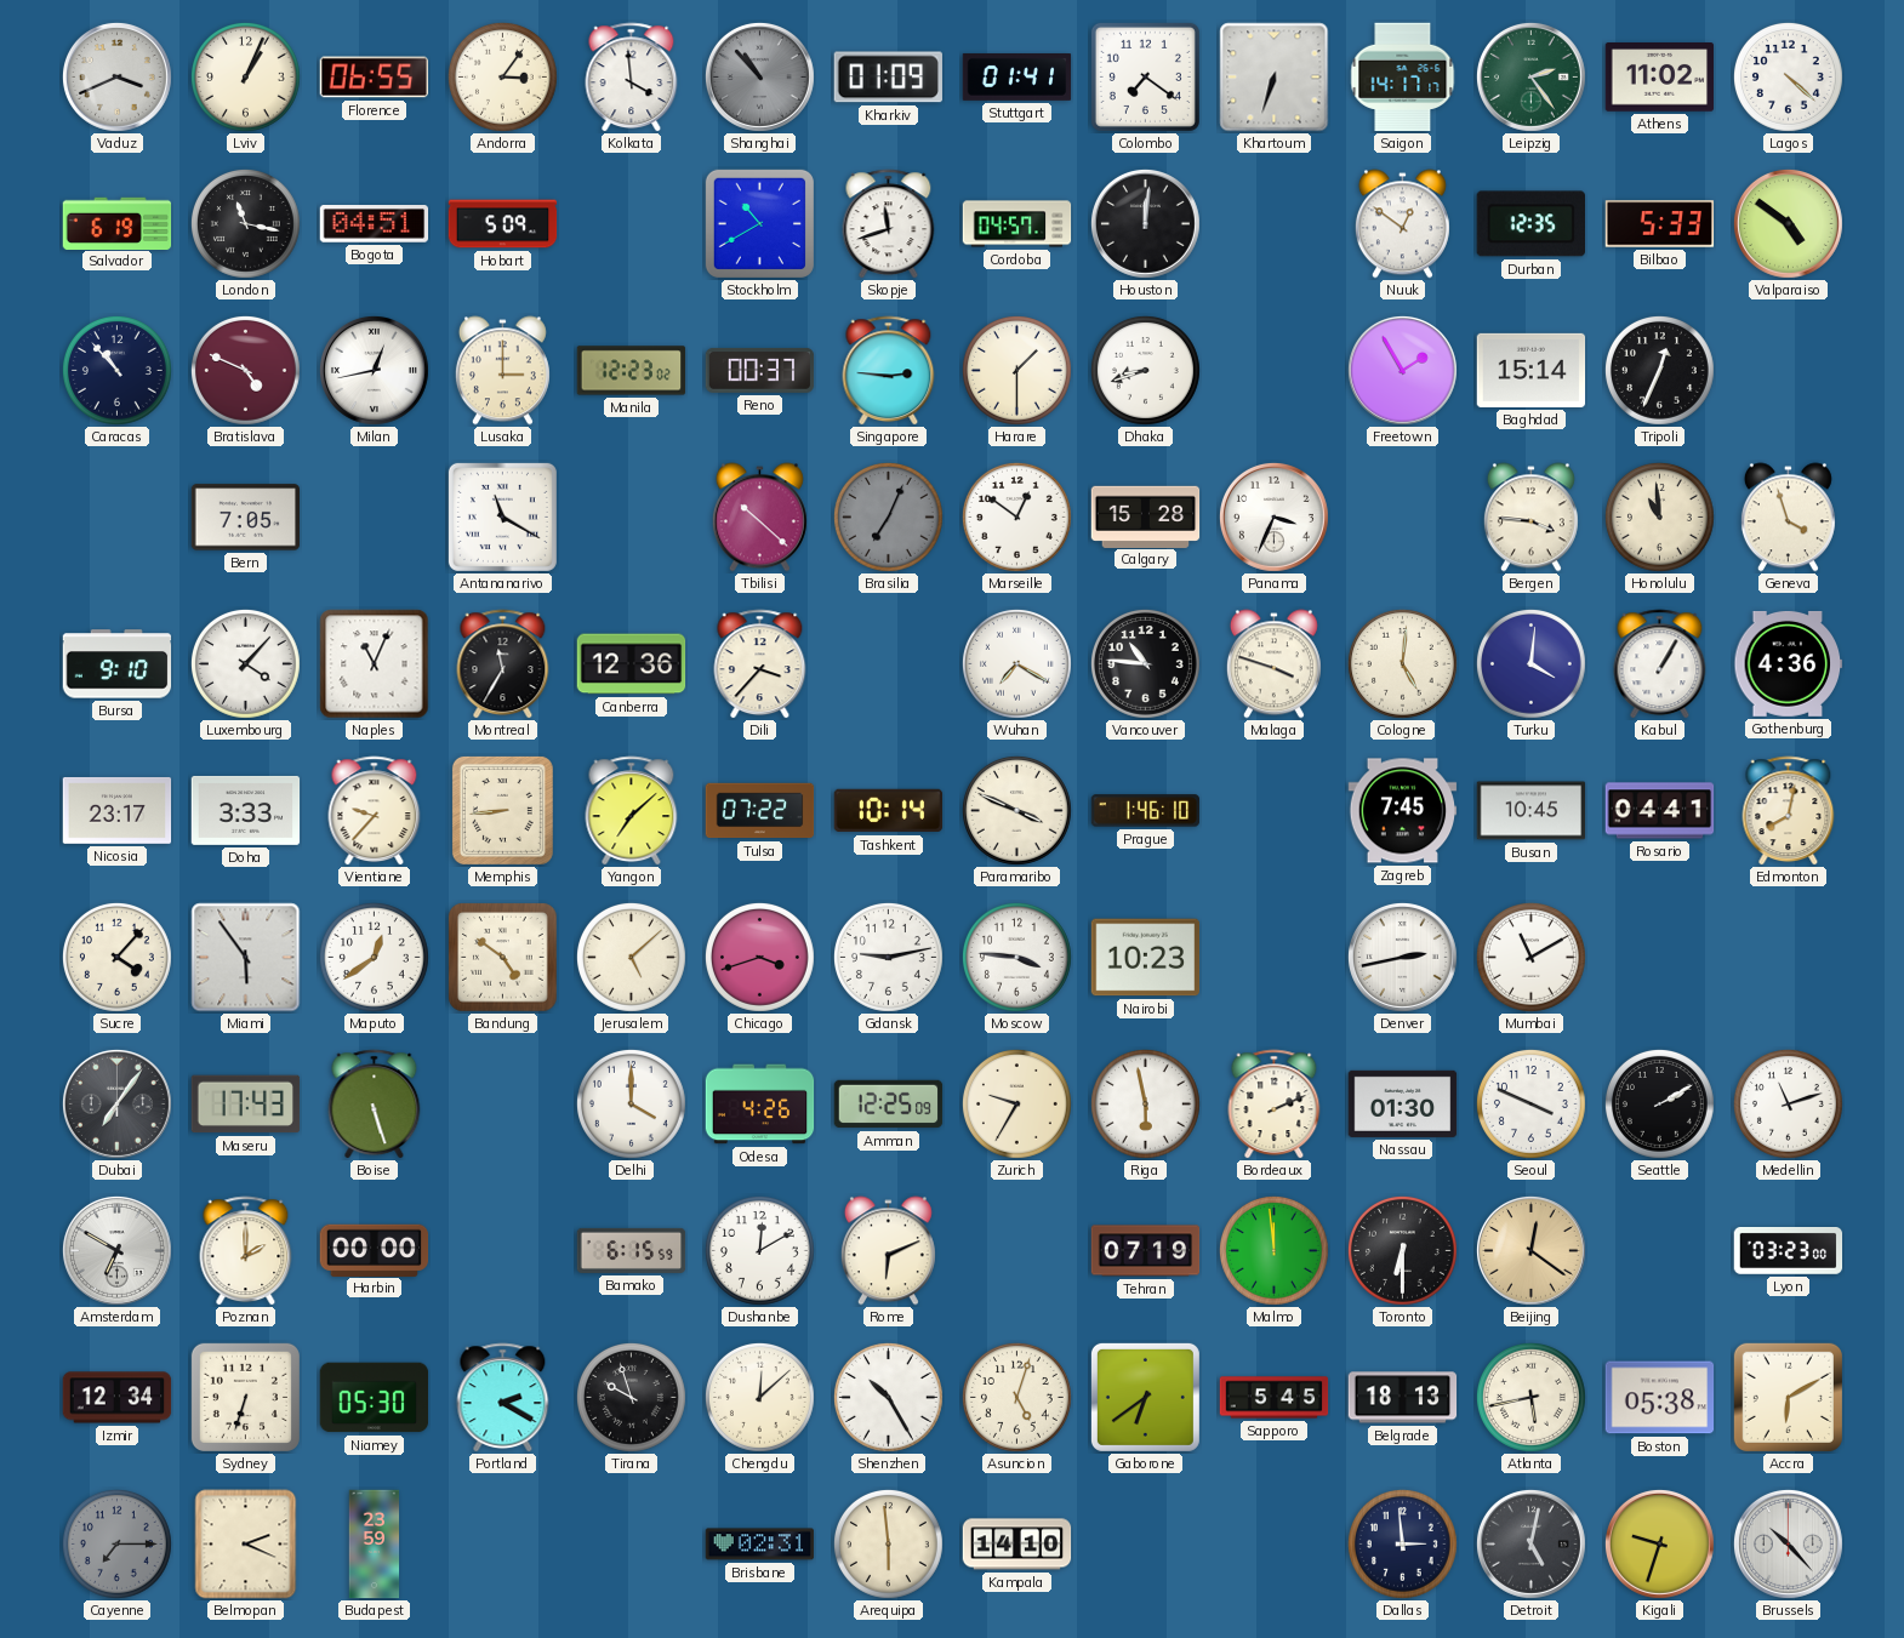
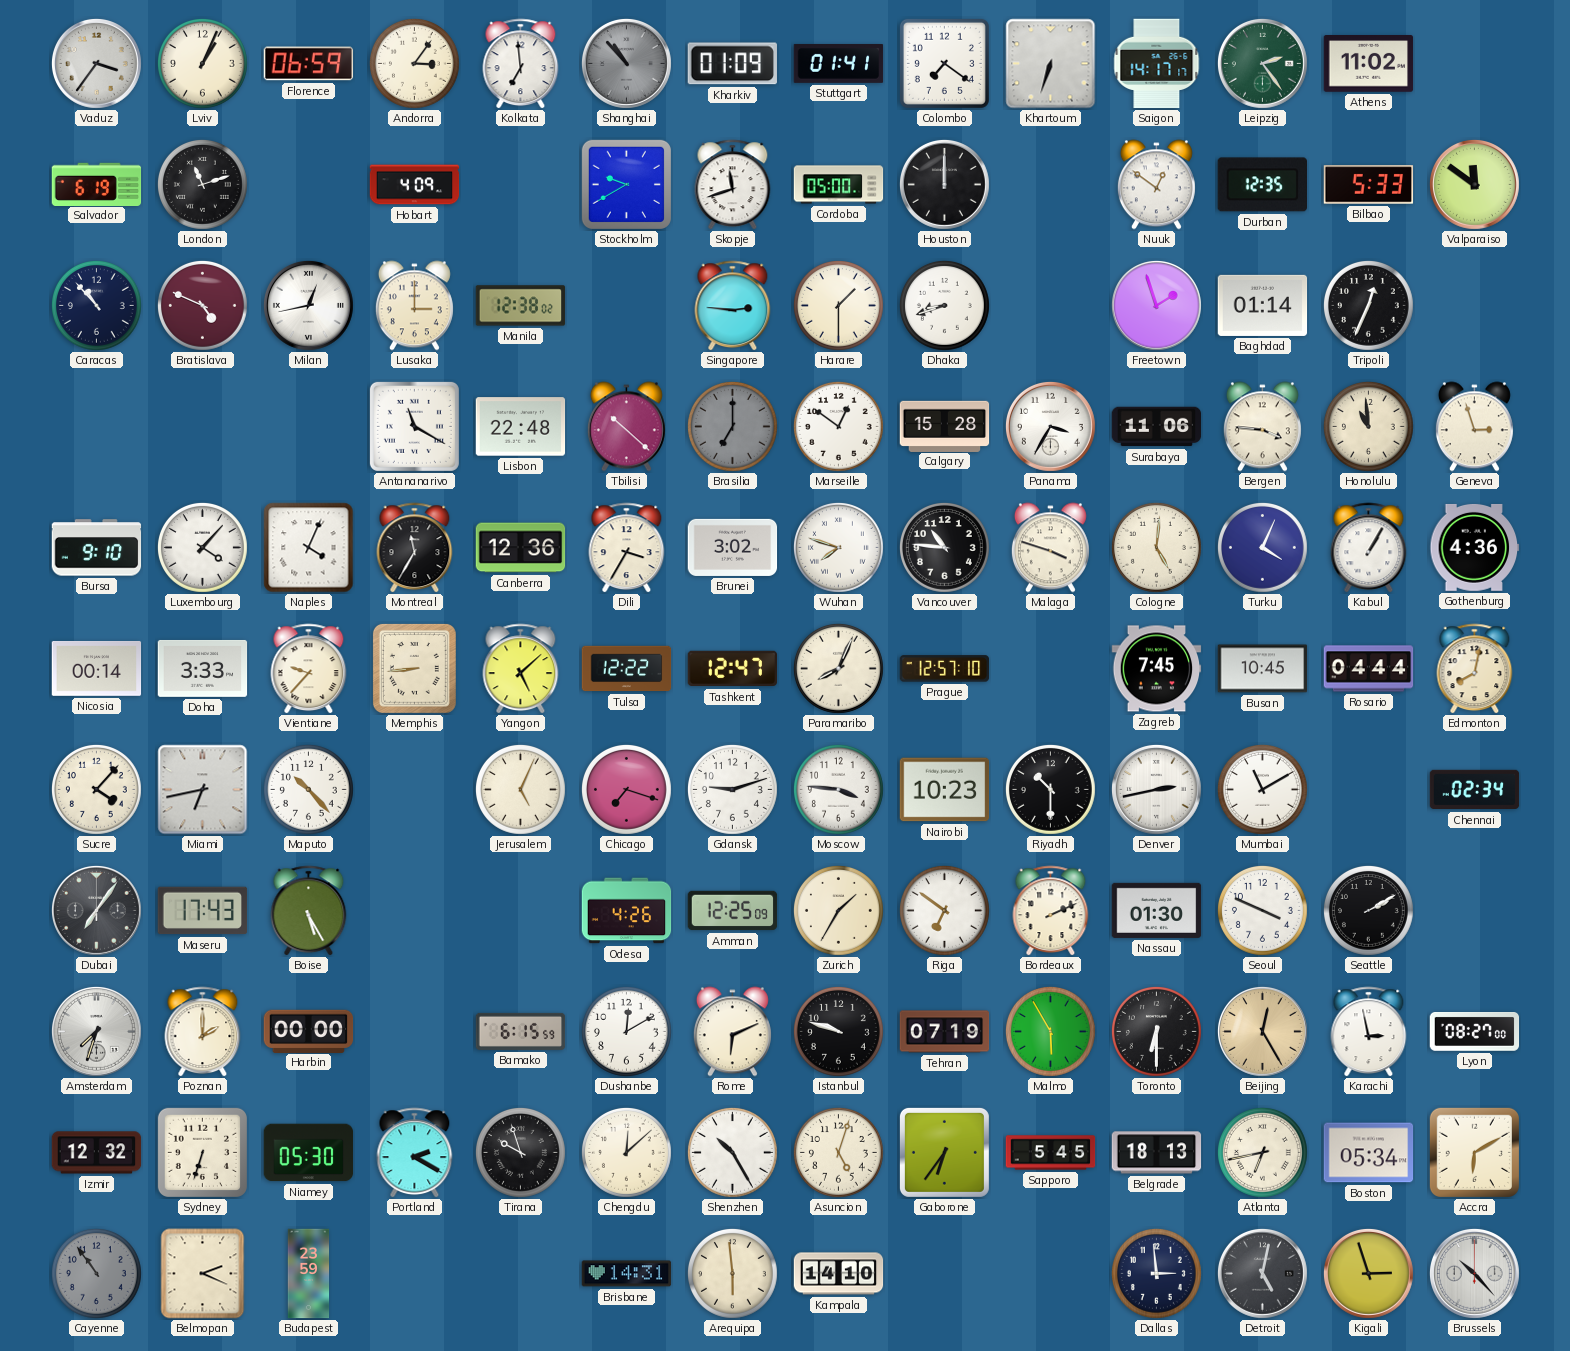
Vaduz: 3:41 -> 3:36
Florence: 06:55 -> 06:59
Kolkata: 3:59 -> 6:59
Lagos: 4:22 -> none
London: 11:17 -> 11:12
Bogota: 04:51 -> none
Hobart: 5:09 -> 4:09
Stockholm: 10:40 -> 9:40
Cordoba: 04:57 -> 05:00
Houston: 12:01 -> 12:00
Valparaiso: 4:51 -> 11:51
Manila: 12:23 -> 12:38
Reno: 00:37 -> none
Freetown: 1:55 -> 1:57
Baghdad: 15:14 -> 01:14
Bern: 7:05 -> none
Lisbon: none -> 22:48
Brasilia: 7:04 -> 7:00
Panama: 3:34 -> 3:35
Surabaya: none -> 11:06
Geneva: 3:57 -> 2:57
Naples: 11:04 -> 4:04
Dili: 3:37 -> 3:35
Brunei: none -> 3:02
Wuhan: 7:20 -> 7:48
Turku: 4:01 -> 4:04
Nicosia: 23:17 -> 00:14
Yangon: 7:08 -> 5:08
Tulsa: 07:22 -> 12:22
Tashkent: 10:14 -> 12:47
Paramaribo: 3:49 -> 8:04
Prague: 1:46 -> 12:57
Rosario: 04:41 -> 04:44
Miami: 5:54 -> 6:43
Maputo: 12:39 -> 10:23
Bandung: 4:51 -> none
Jerusalem: 5:08 -> 5:04
Chicago: 3:42 -> 7:18
Gdansk: 9:13 -> 9:12
Riyadh: none -> 10:30
Chennai: none -> 02:34
Boise: 5:27 -> 5:25
Delhi: 4:00 -> none
Zurich: 9:35 -> 1:35
Riga: 5:58 -> 6:51
Medellin: 11:12 -> none
Amsterdam: 6:50 -> 7:33
Istanbul: none -> 9:48
Malmo: 11:59 -> 5:55
Beijing: 12:21 -> 12:25
Karachi: none -> 2:58
Lyon: 03:23 -> 08:27
Izmir: 12:34 -> 12:32
Gaborone: 6:39 -> 6:36
Atlanta: 5:43 -> 6:43
Boston: 05:38 -> 05:34
Cayenne: 7:15 -> 10:54
Brisbane: 02:31 -> 14:31
Kigali: 9:33 -> 2:57
